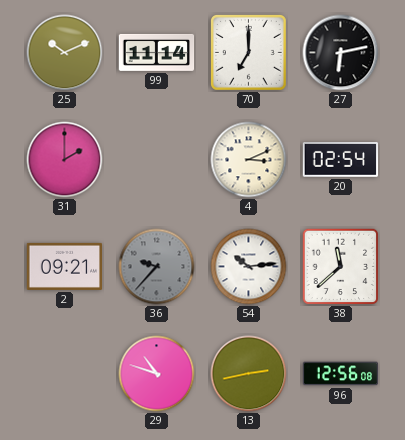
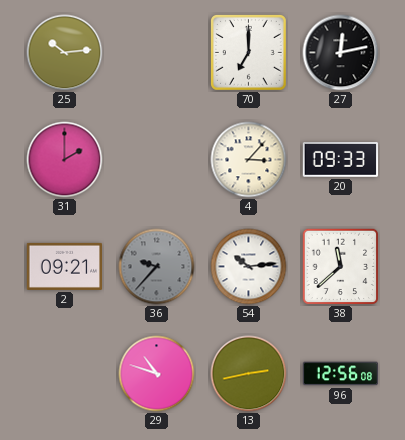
25: 10:11 -> 10:14
99: 11:14 -> none
27: 6:13 -> 12:13
4: 3:11 -> 3:07
20: 02:54 -> 09:33
